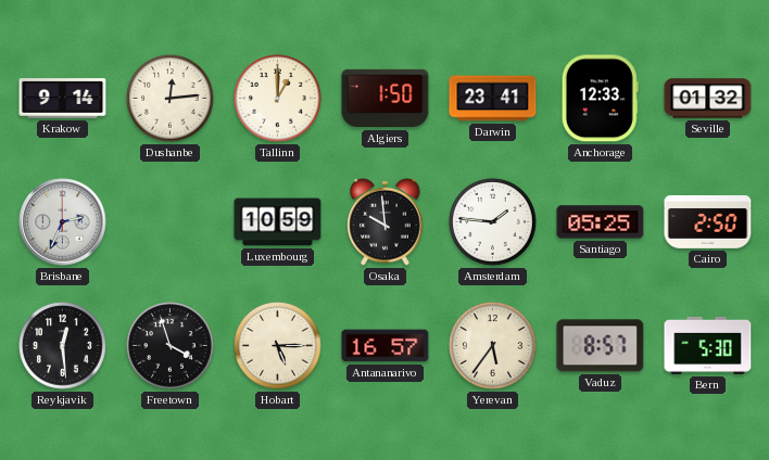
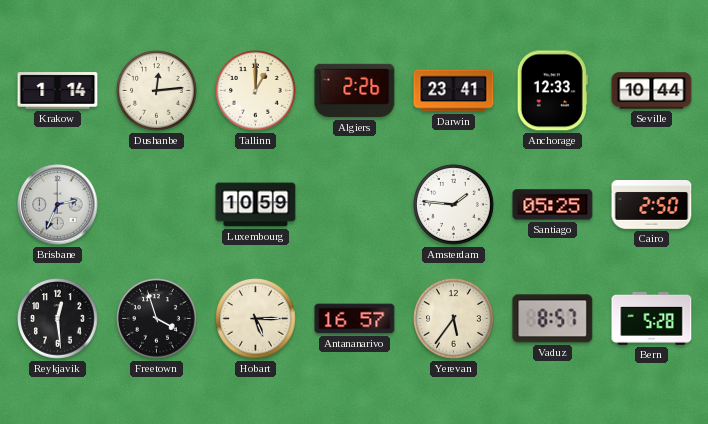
Krakow: 9:14 -> 1:14
Algiers: 1:50 -> 2:26
Seville: 01:32 -> 10:44
Osaka: 9:59 -> none
Bern: 5:30 -> 5:28
